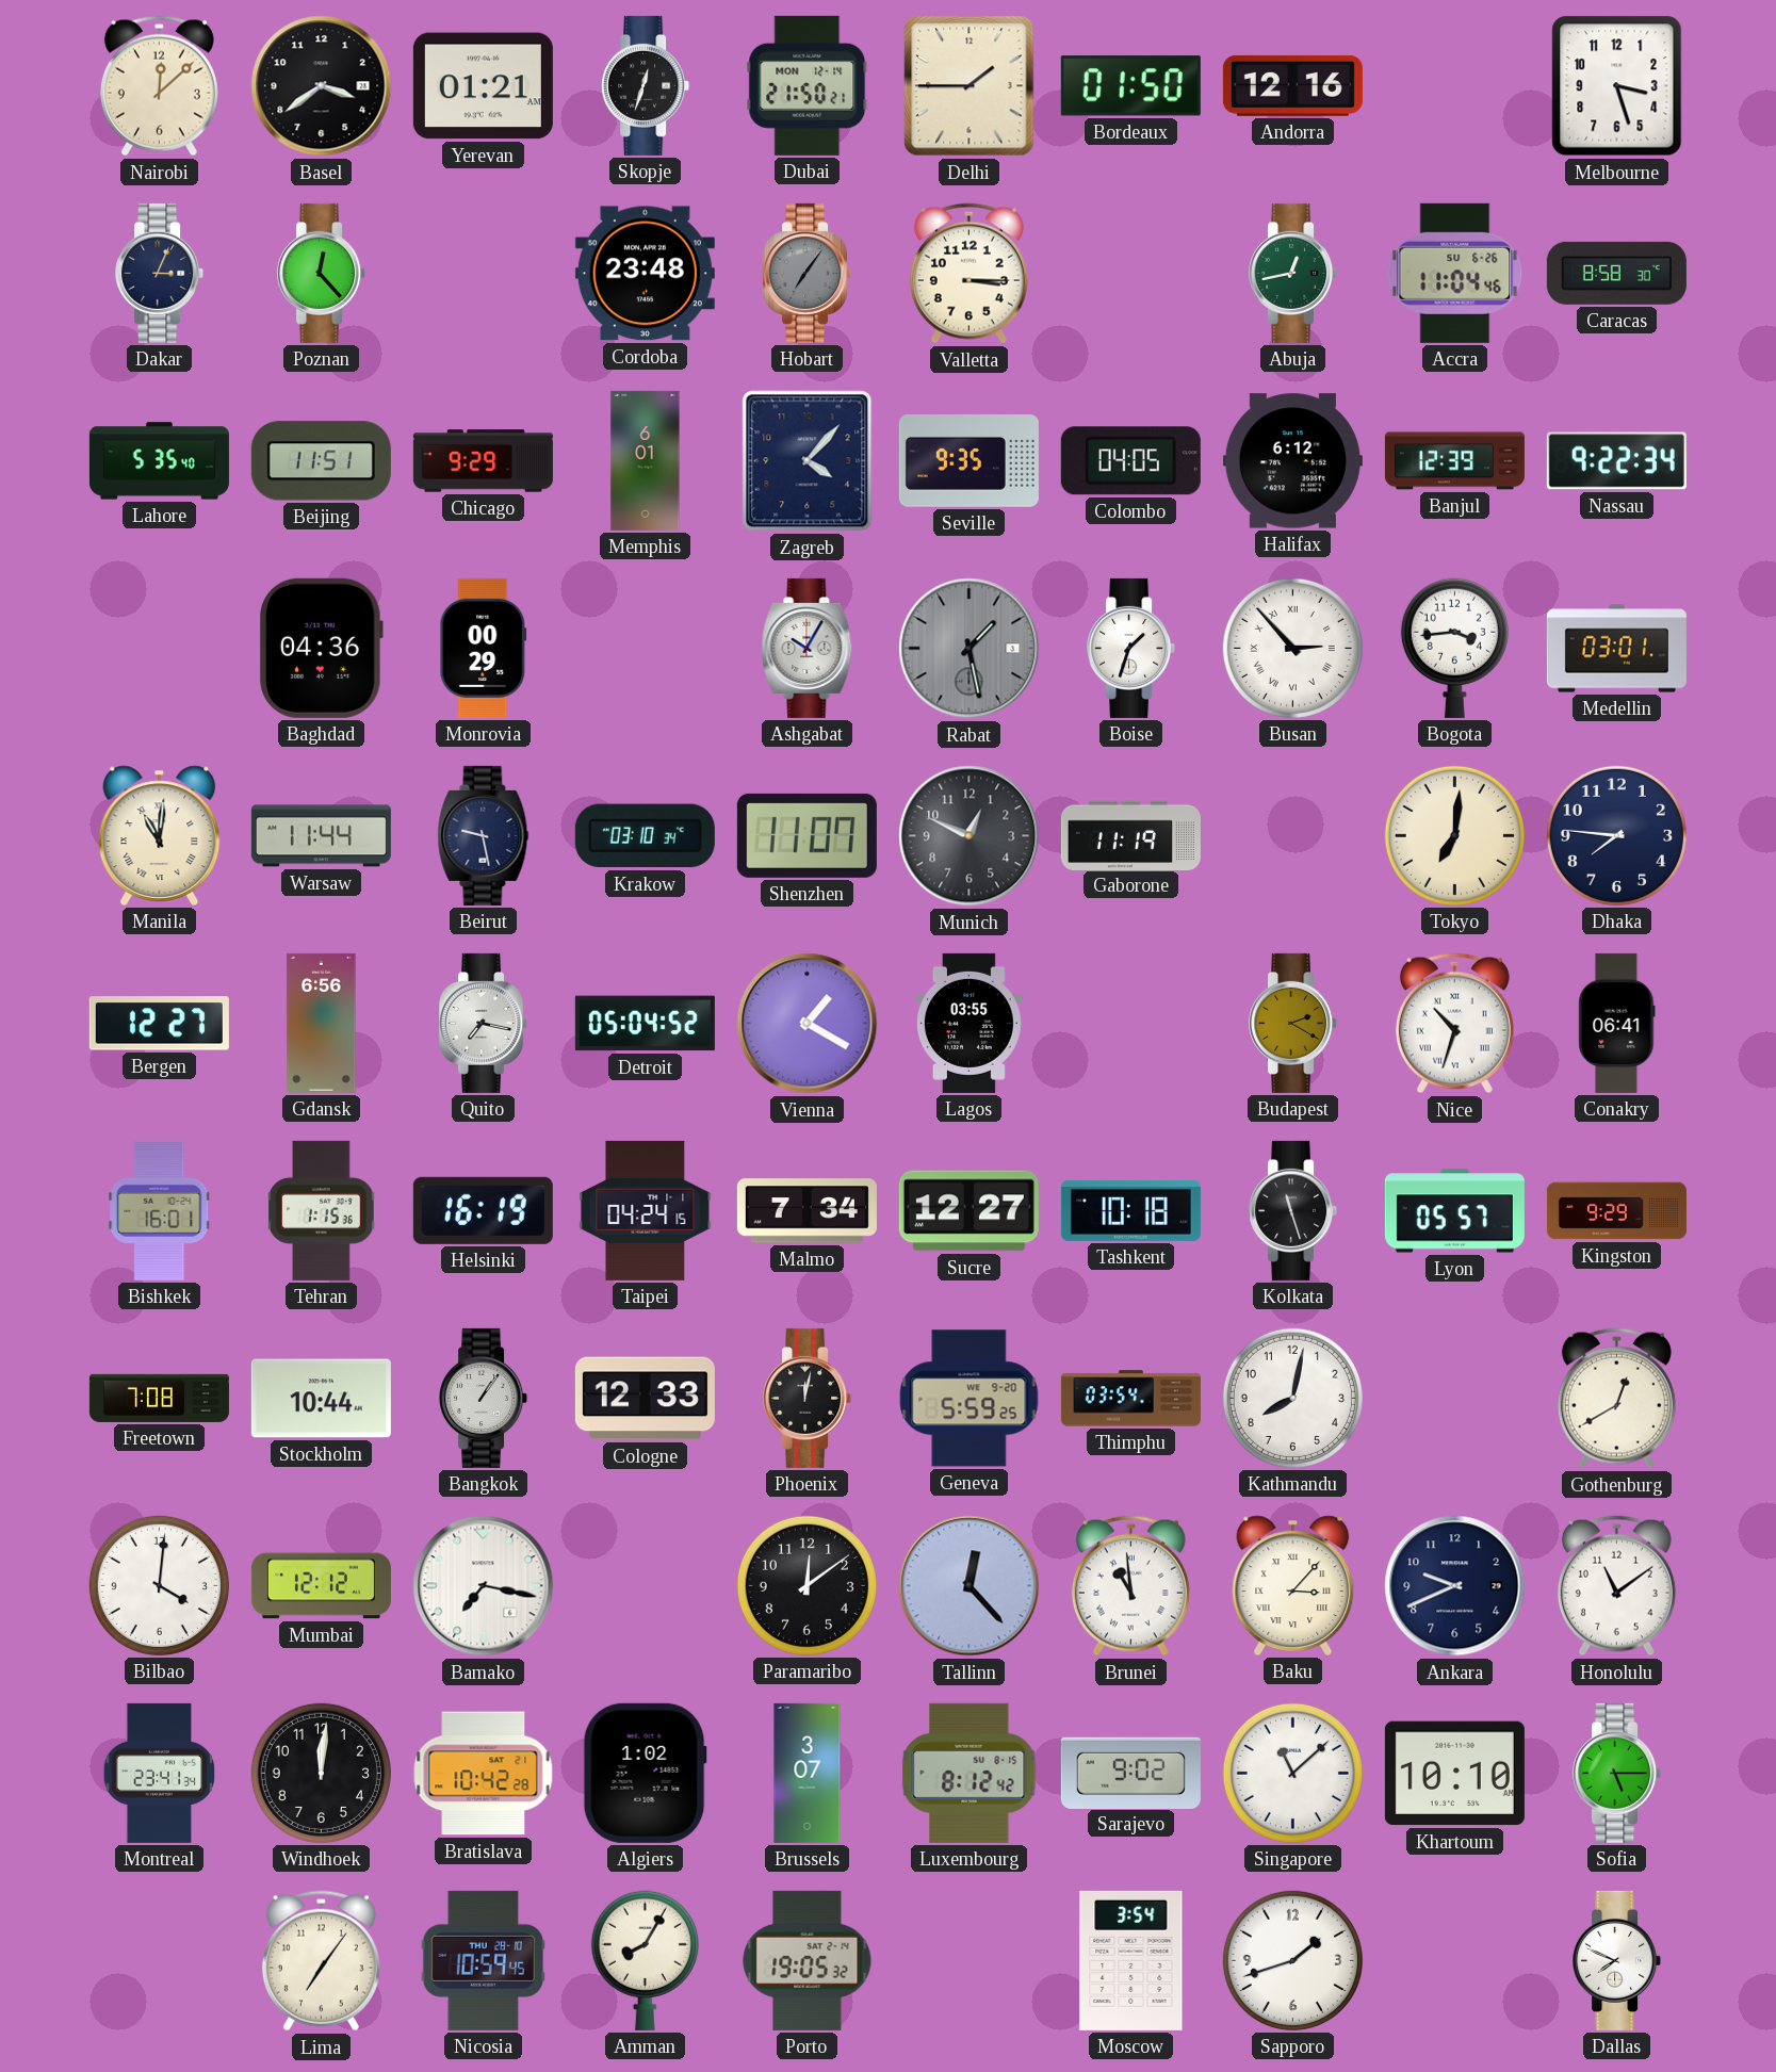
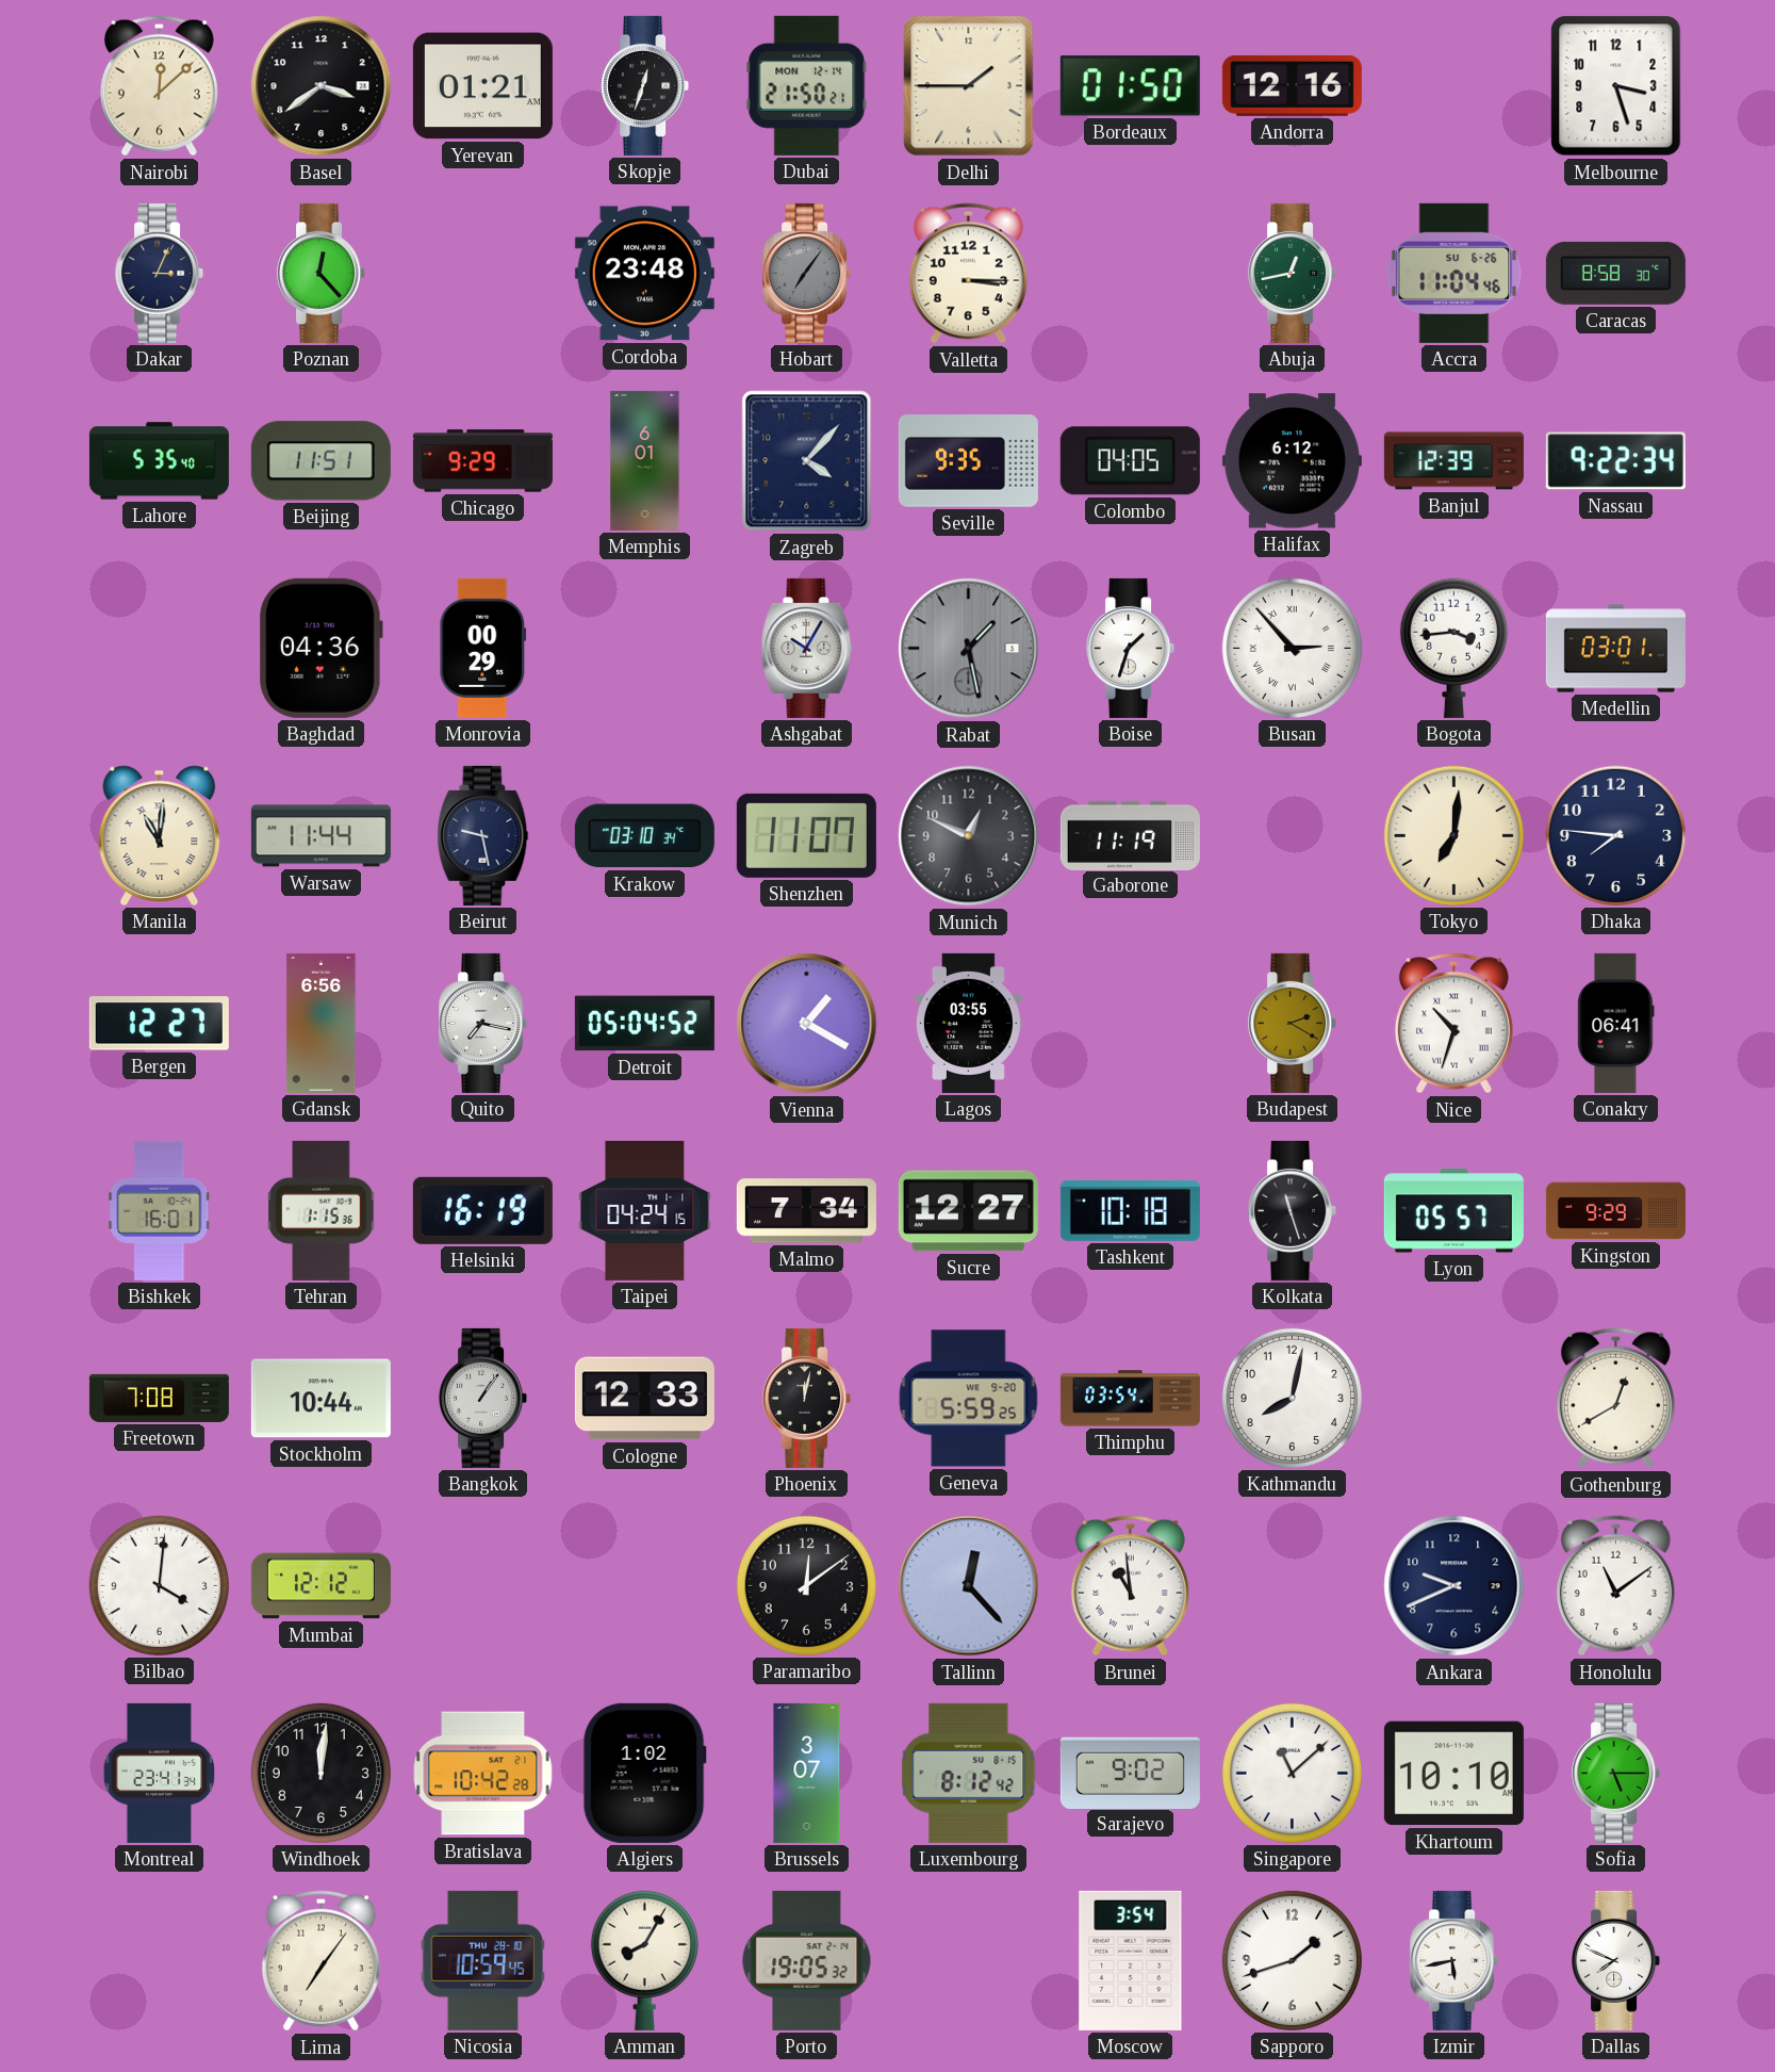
Bamako: 7:17 -> none
Baku: 3:07 -> none
Izmir: none -> 5:43
